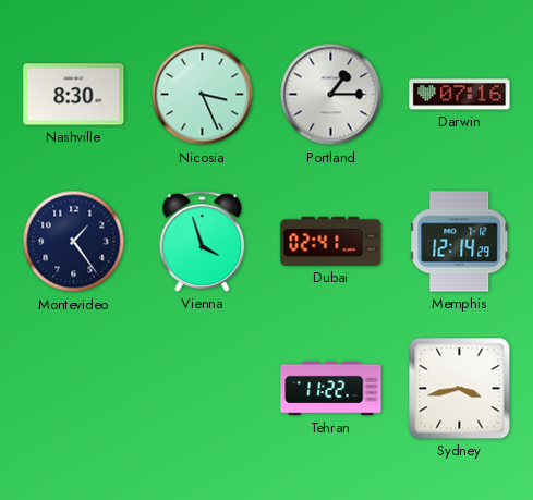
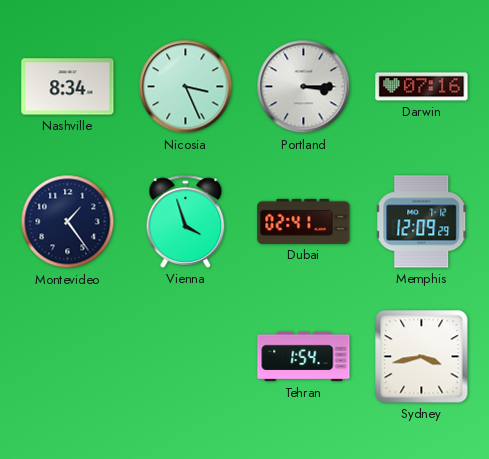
Nashville: 8:30 -> 8:34
Portland: 1:15 -> 3:15
Memphis: 12:14 -> 12:09
Tehran: 11:22 -> 1:54
